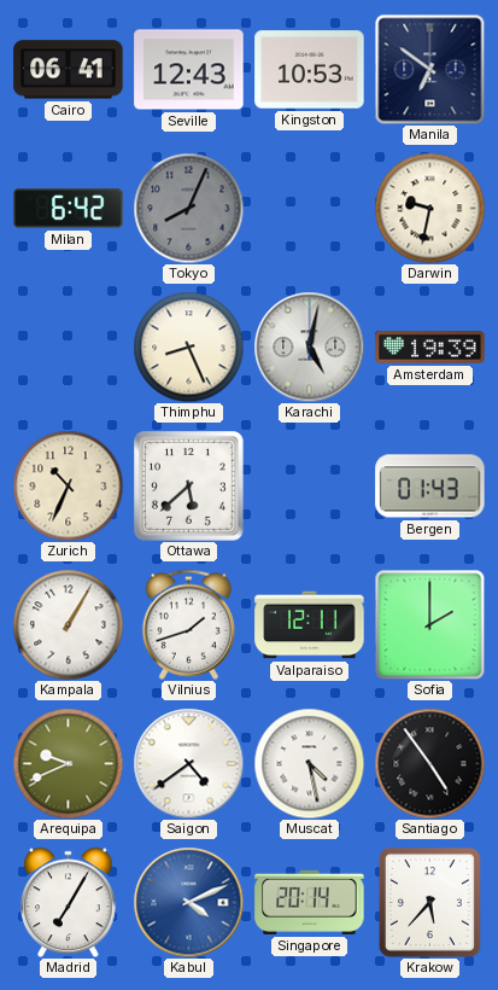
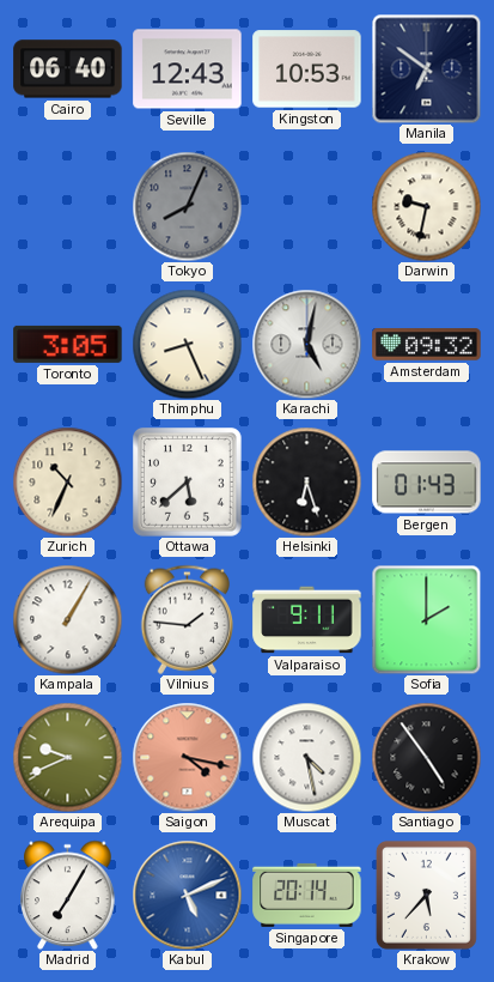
Cairo: 06:41 -> 06:40
Milan: 6:42 -> none
Toronto: none -> 3:05
Amsterdam: 19:39 -> 09:32
Helsinki: none -> 6:27
Vilnius: 1:42 -> 1:46
Valparaiso: 12:11 -> 9:11
Saigon: 4:39 -> 4:17
Saigon dial: white -> salmon
Kabul: 4:11 -> 5:11
